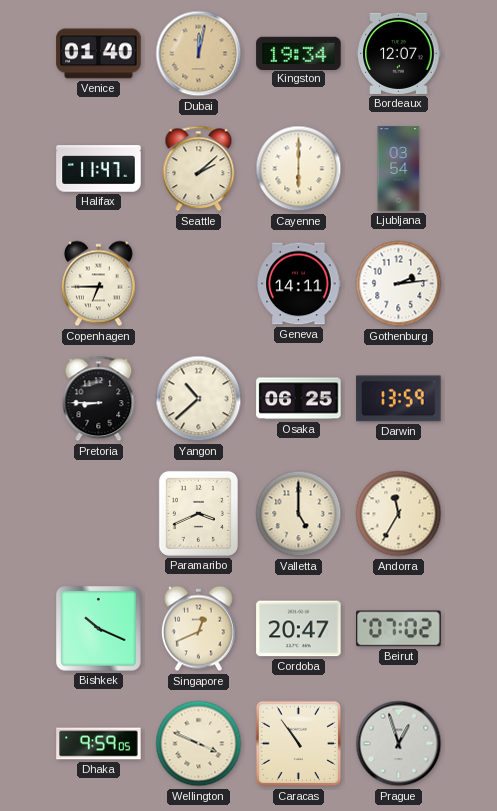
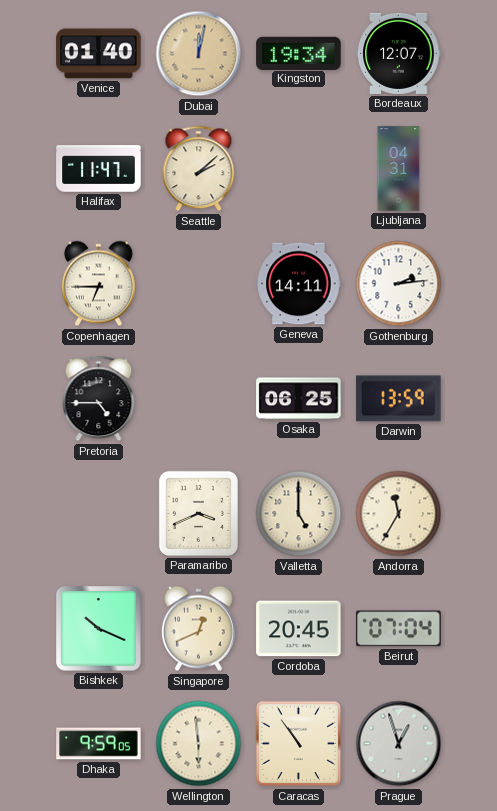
Cayenne: 6:00 -> none
Ljubljana: 03:54 -> 04:31
Pretoria: 8:45 -> 4:45
Yangon: 10:38 -> none
Cordoba: 20:47 -> 20:45
Beirut: 07:02 -> 07:04
Wellington: 3:49 -> 5:59
